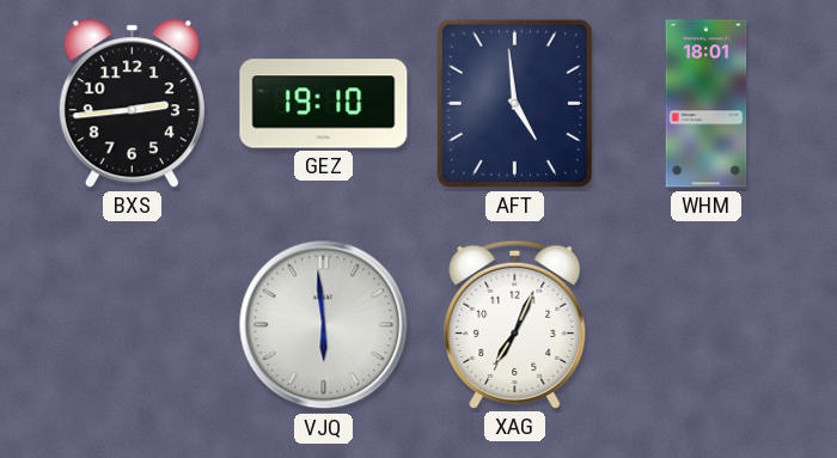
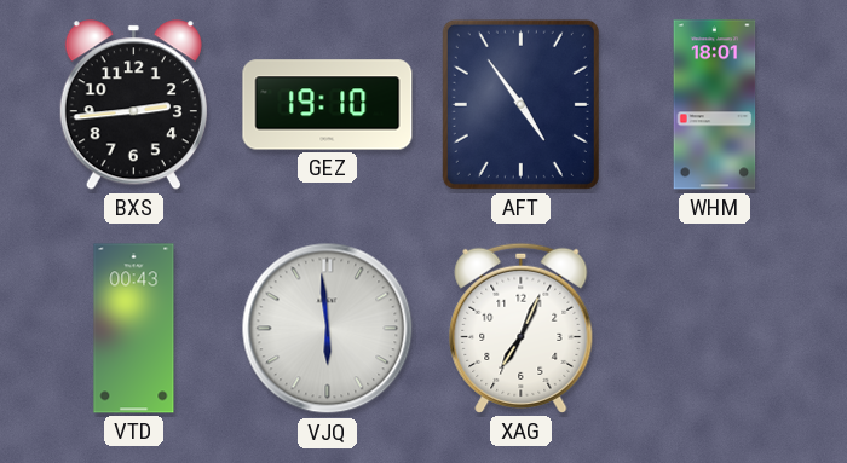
AFT: 4:59 -> 4:54
VTD: none -> 00:43
